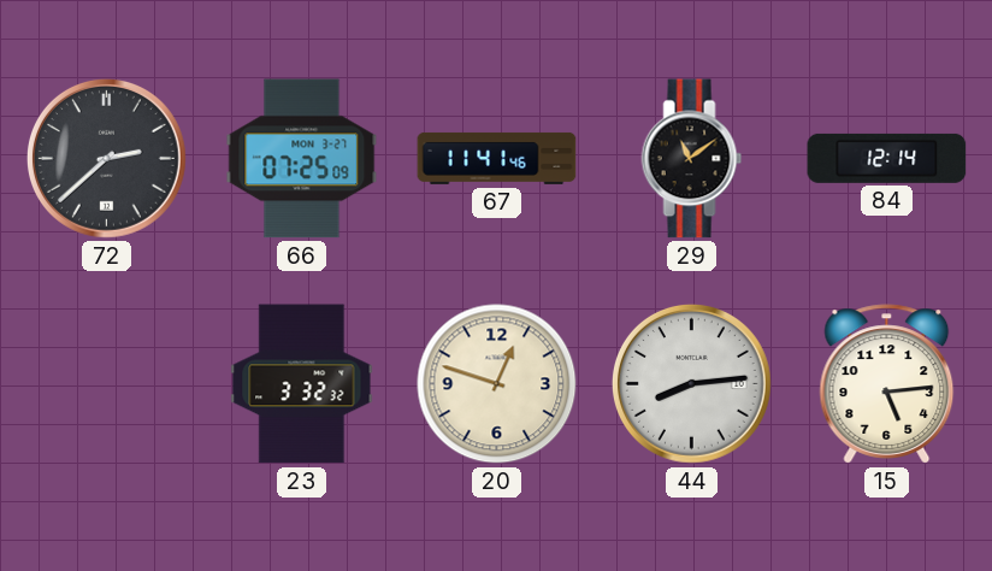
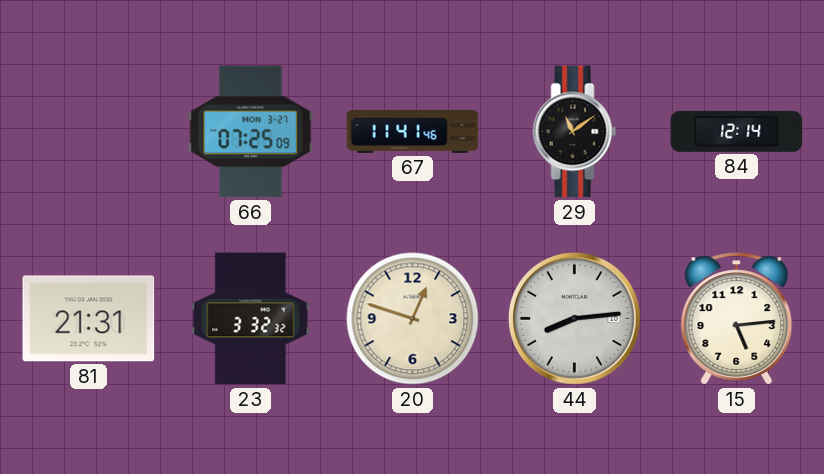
72: 2:38 -> none
81: none -> 21:31
